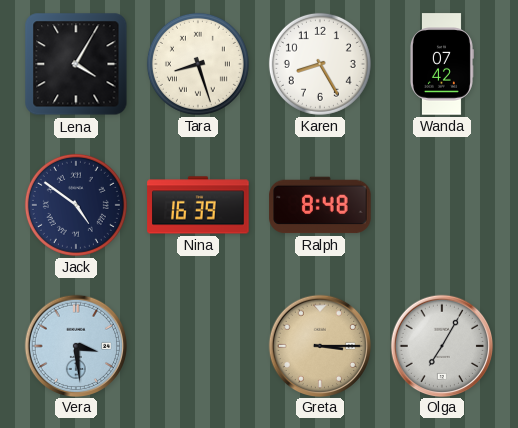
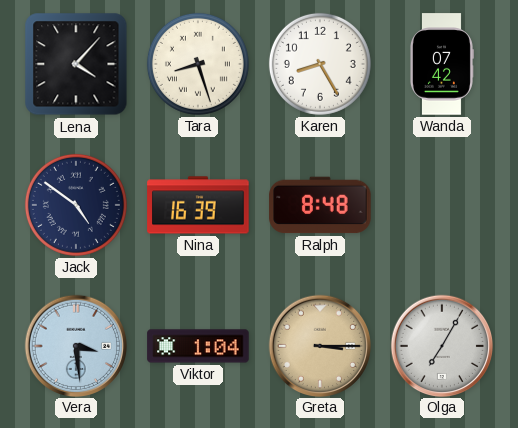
Lena: 4:05 -> 4:07
Viktor: none -> 1:04
